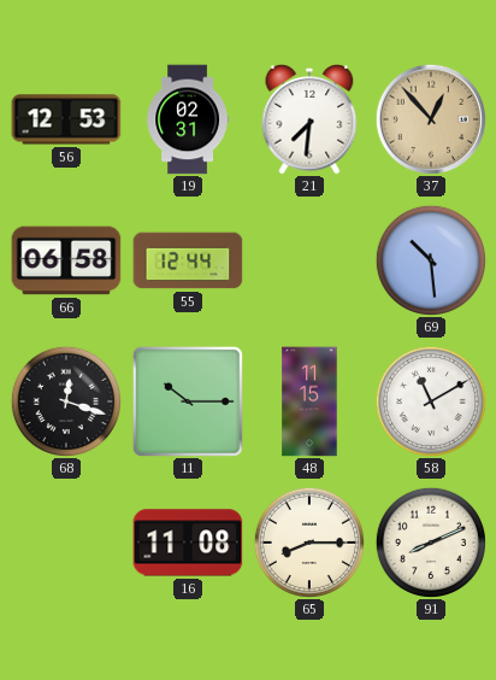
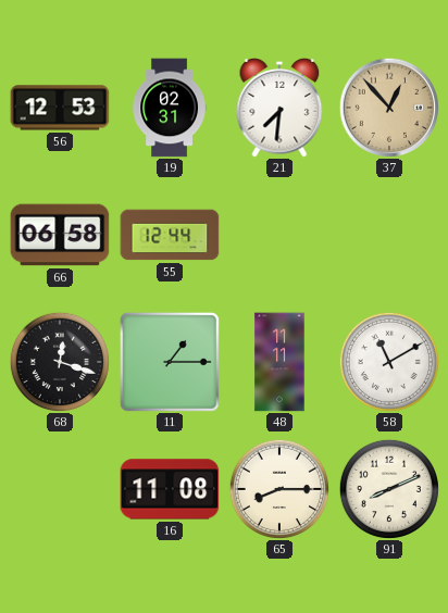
69: 10:29 -> none
11: 10:15 -> 1:15
48: 11:15 -> 11:11
